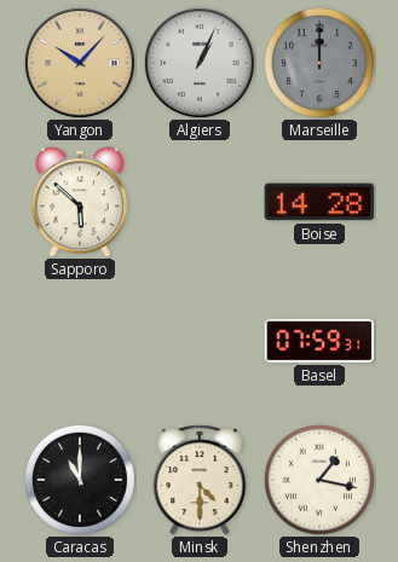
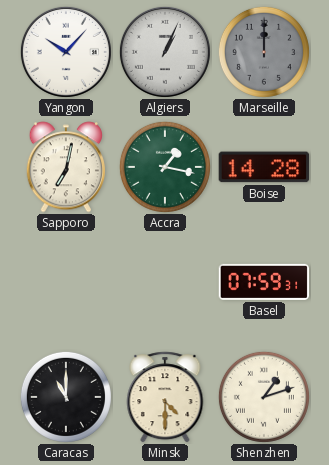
Yangon dial: champagne -> white
Sapporo: 5:52 -> 7:02
Accra: none -> 1:17
Shenzhen: 1:17 -> 1:12
